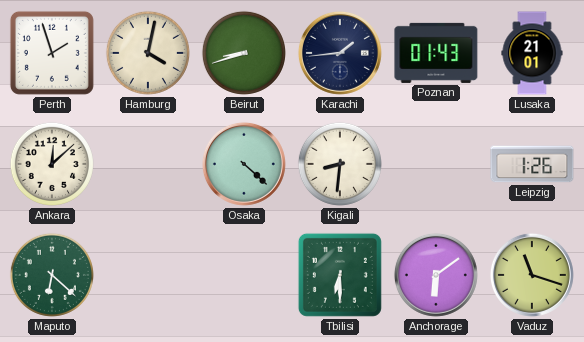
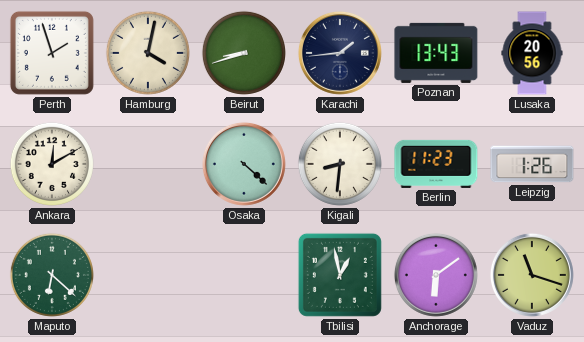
Poznan: 01:43 -> 13:43
Lusaka: 21:01 -> 20:56
Ankara: 12:08 -> 12:10
Berlin: none -> 11:23
Tbilisi: 6:30 -> 12:58
